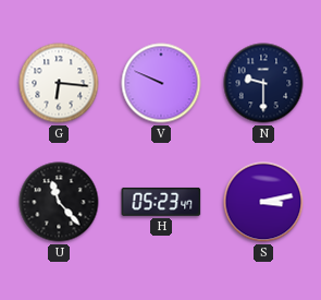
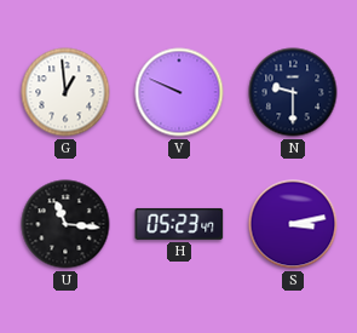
G: 6:16 -> 12:59
U: 11:23 -> 11:16
